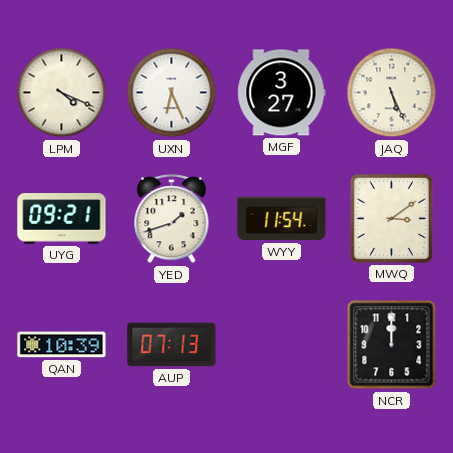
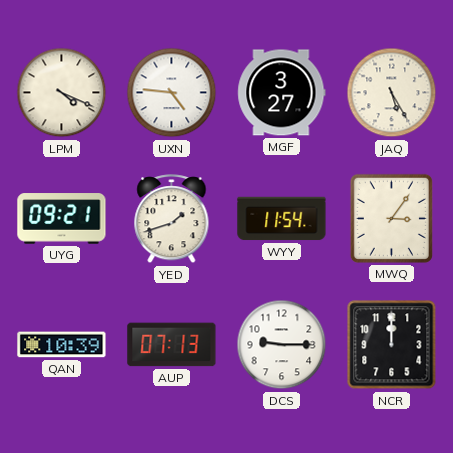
UXN: 6:26 -> 4:46
JAQ: 5:26 -> 5:25
MWQ: 3:09 -> 3:06
DCS: none -> 9:15
